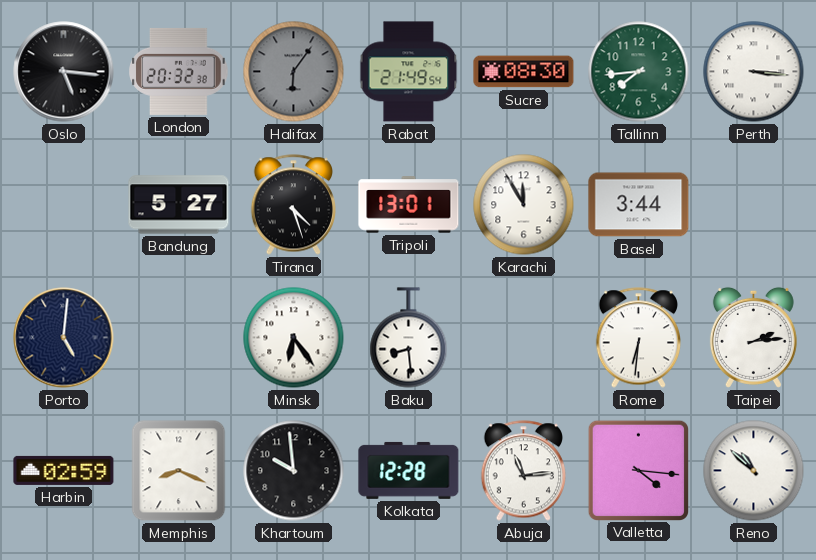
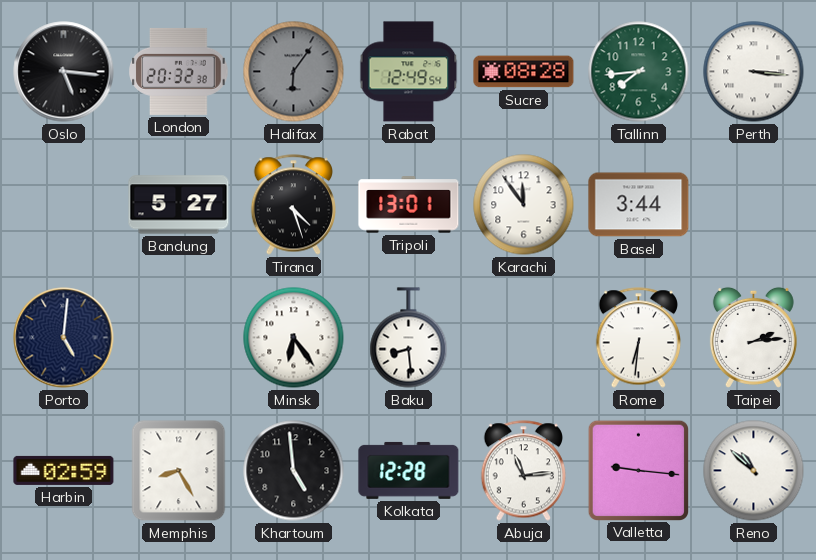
Rabat: 21:49 -> 12:49
Sucre: 08:30 -> 08:28
Karachi: 11:55 -> 11:54
Memphis: 8:19 -> 8:25
Khartoum: 9:59 -> 4:59
Valletta: 4:16 -> 9:16
